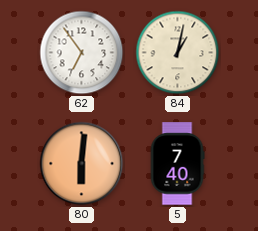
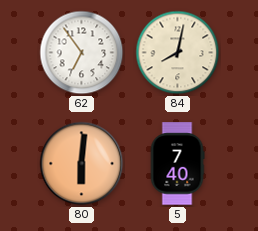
84: 1:02 -> 8:02
